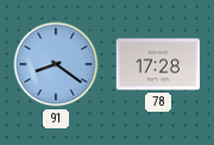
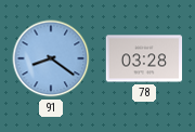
78: 17:28 -> 03:28
